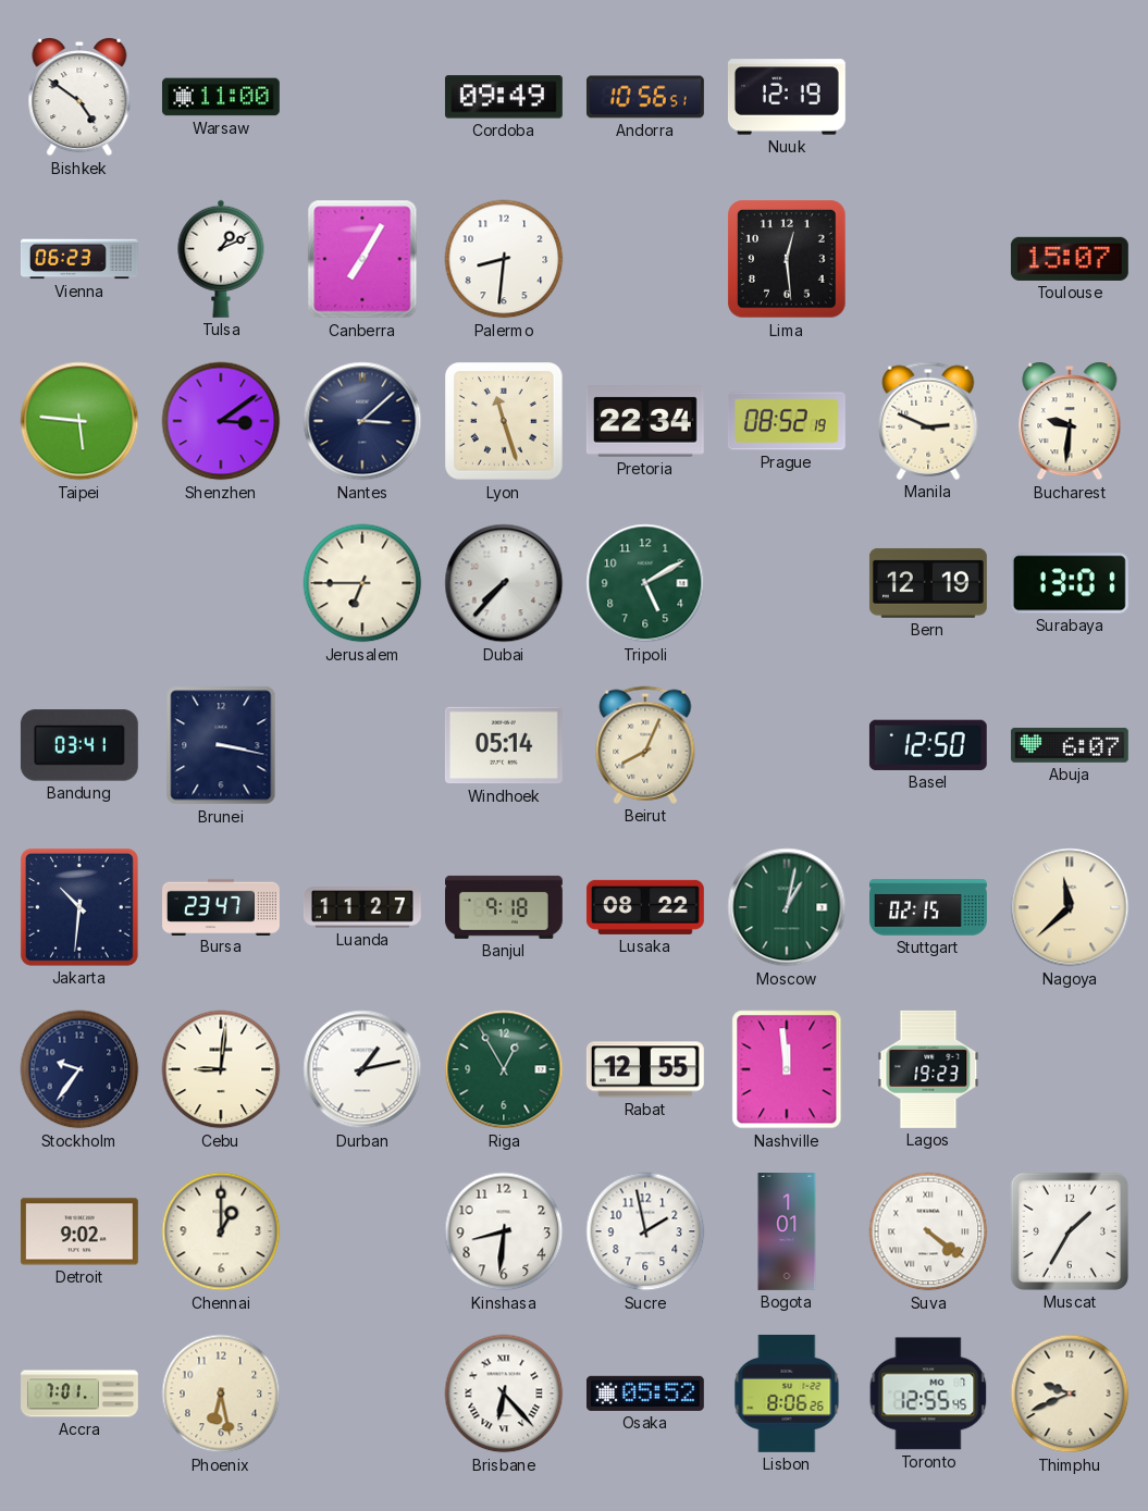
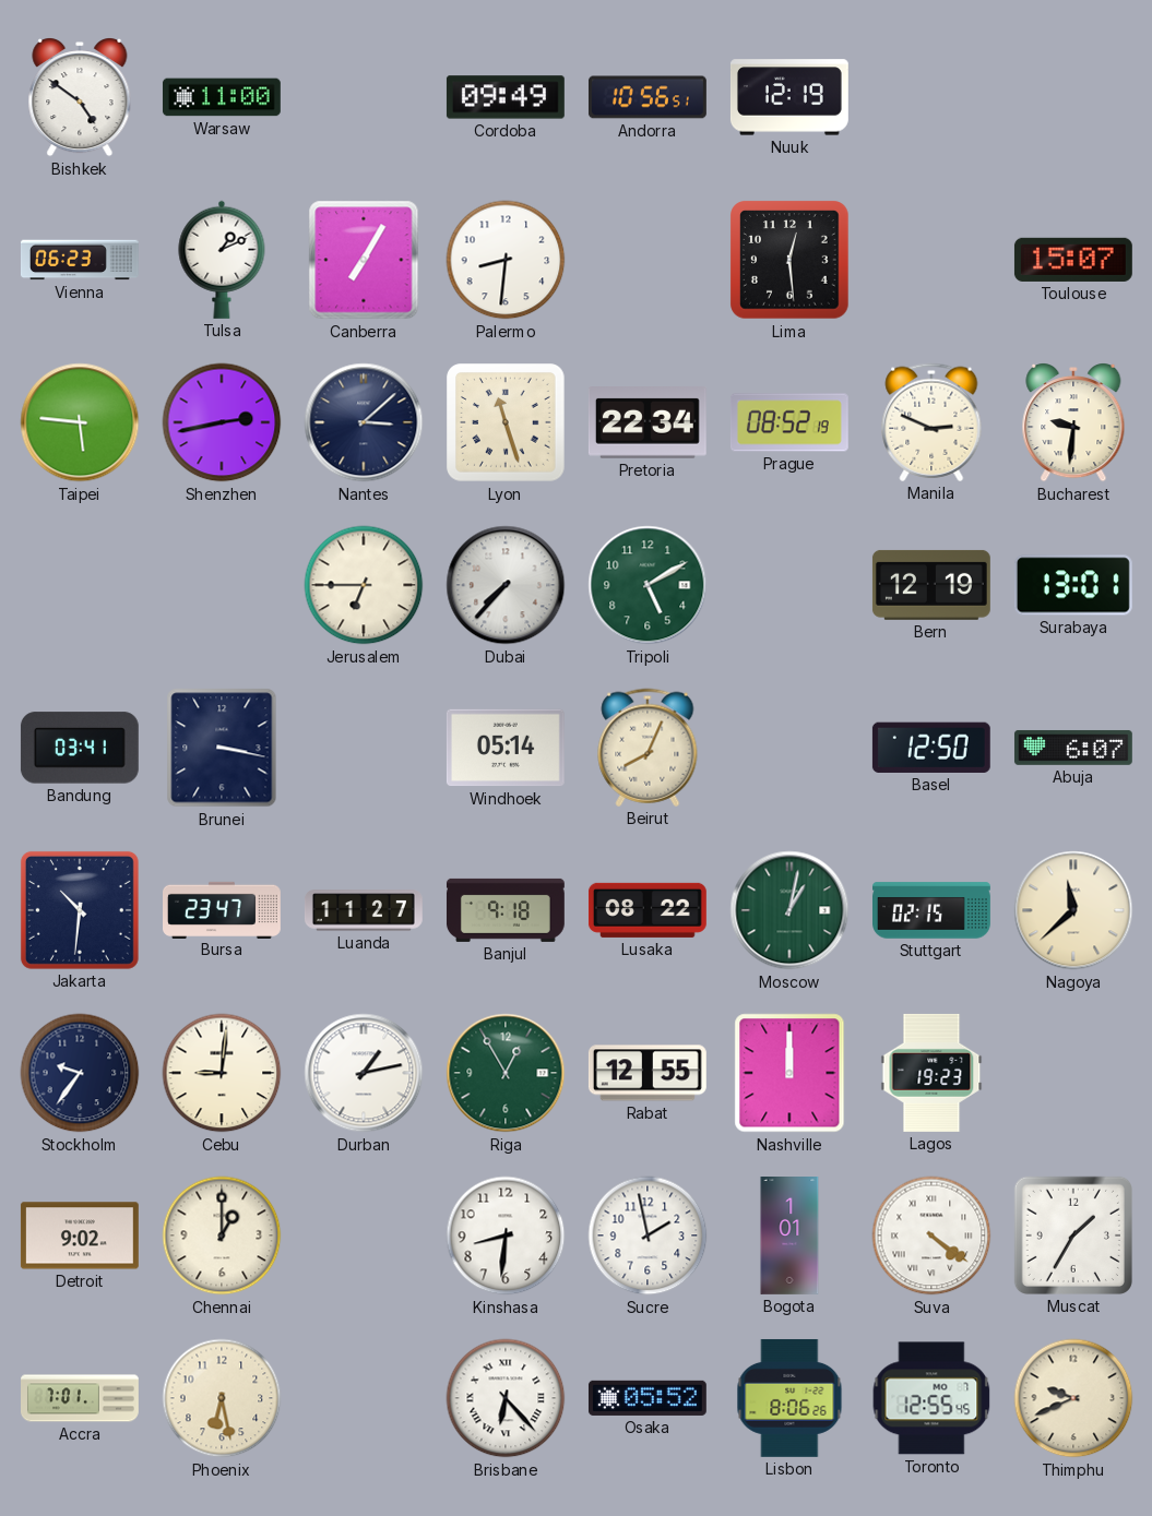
Shenzhen: 3:09 -> 2:43
Nashville: 11:59 -> 12:00
